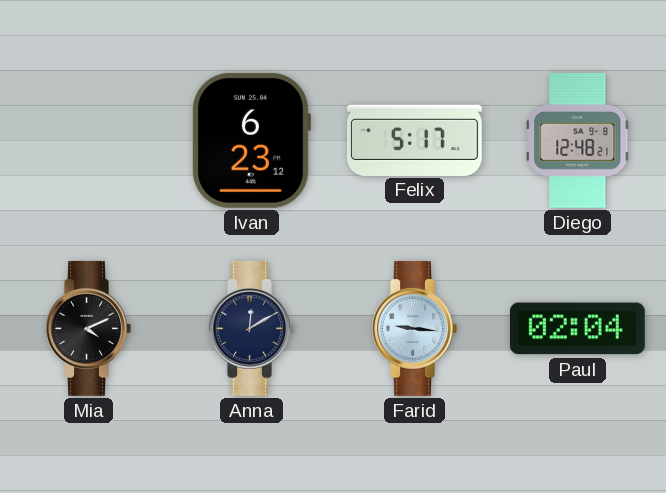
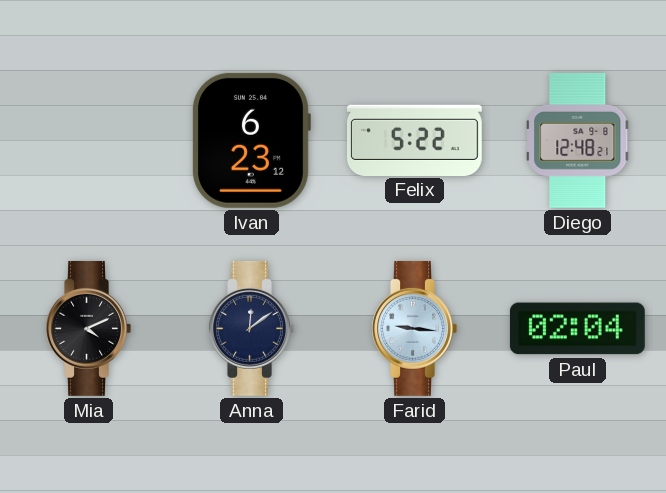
Felix: 5:17 -> 5:22
Anna: 12:10 -> 12:09
